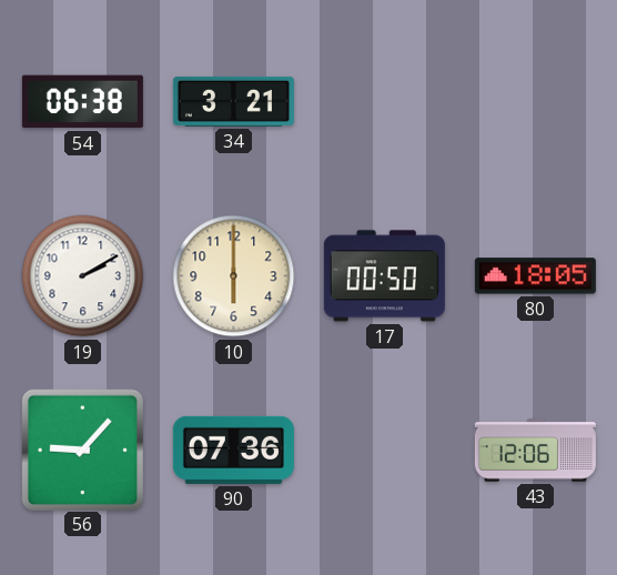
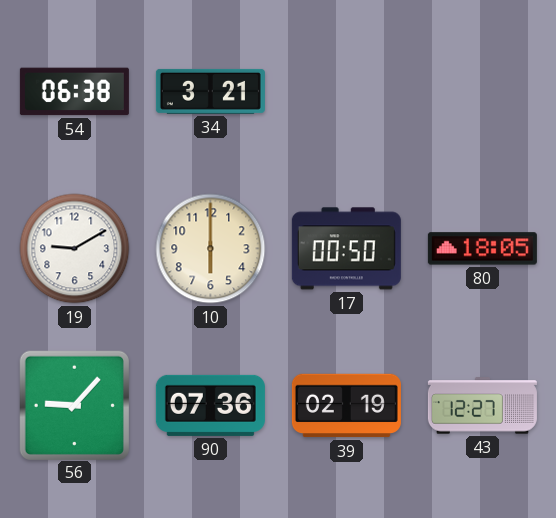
19: 2:10 -> 9:10
39: none -> 02:19
43: 12:06 -> 12:27
